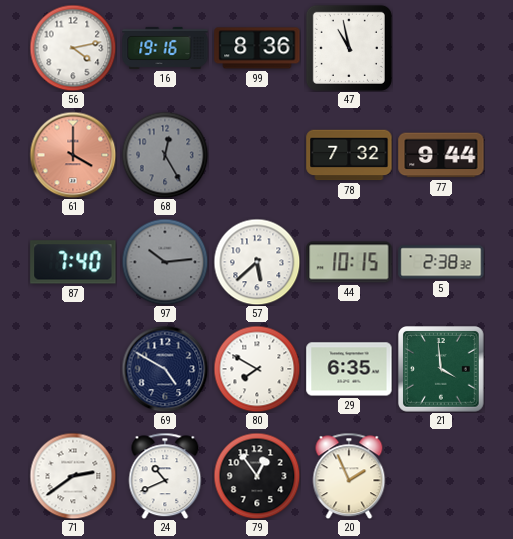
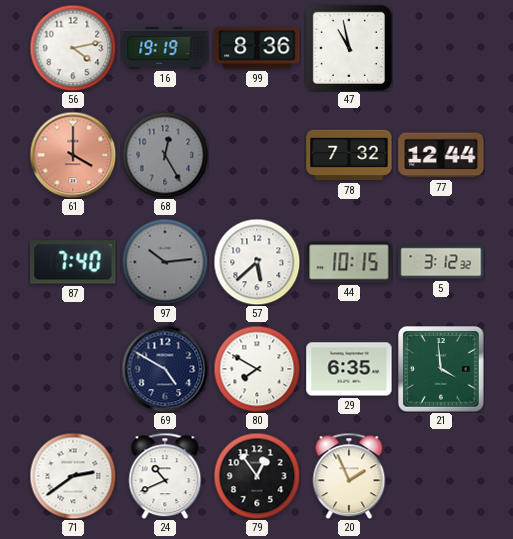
16: 19:16 -> 19:19
77: 9:44 -> 12:44
5: 2:38 -> 3:12
